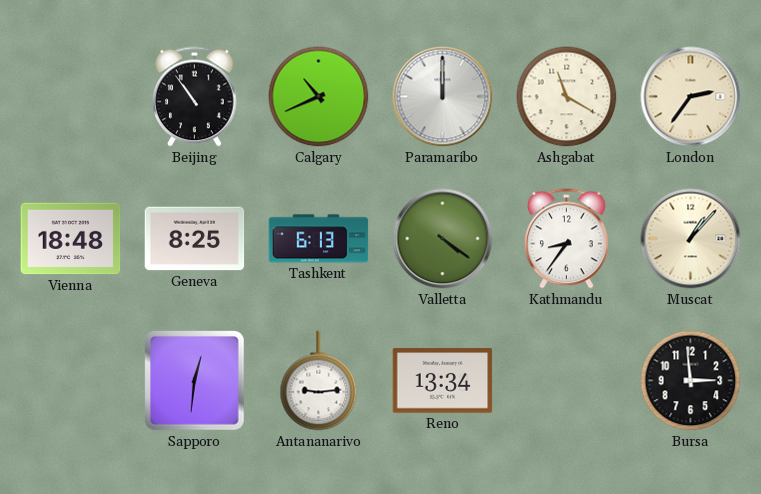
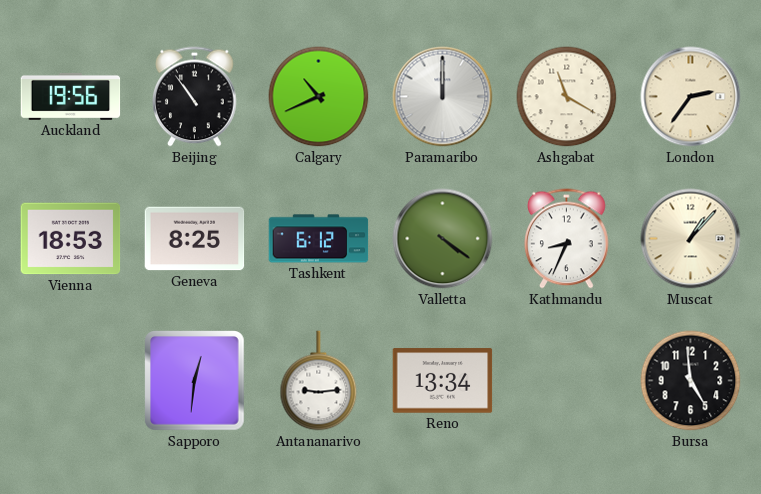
Auckland: none -> 19:56
Vienna: 18:48 -> 18:53
Tashkent: 6:13 -> 6:12
Kathmandu: 8:36 -> 8:34
Bursa: 2:59 -> 4:59
